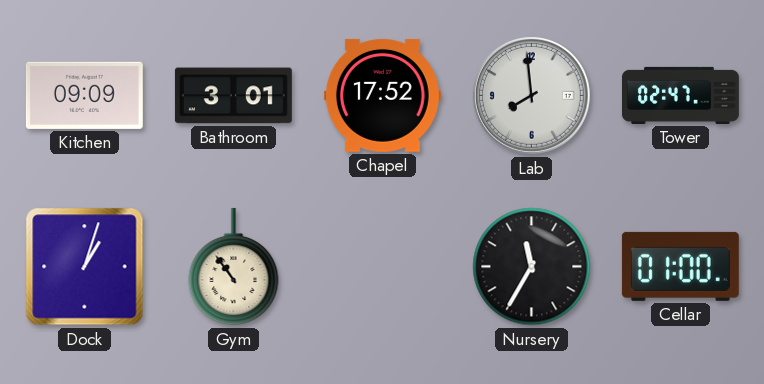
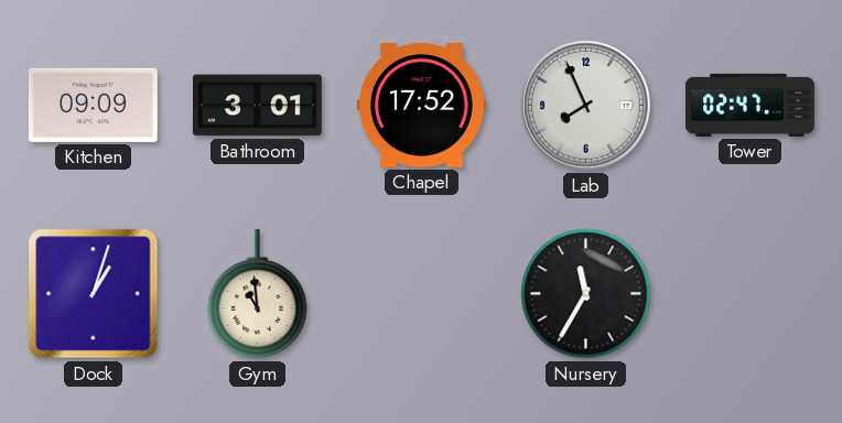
Lab: 7:59 -> 7:56
Gym: 10:54 -> 10:59
Cellar: 01:00 -> none
